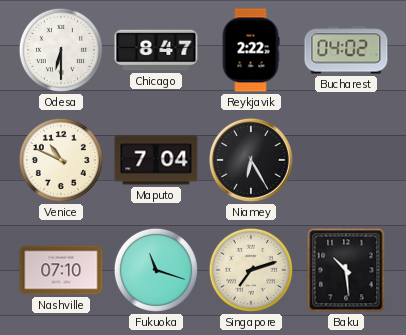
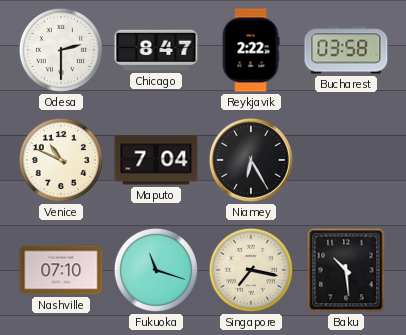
Odesa: 6:30 -> 2:30
Bucharest: 04:02 -> 03:58
Singapore: 7:12 -> 7:17
